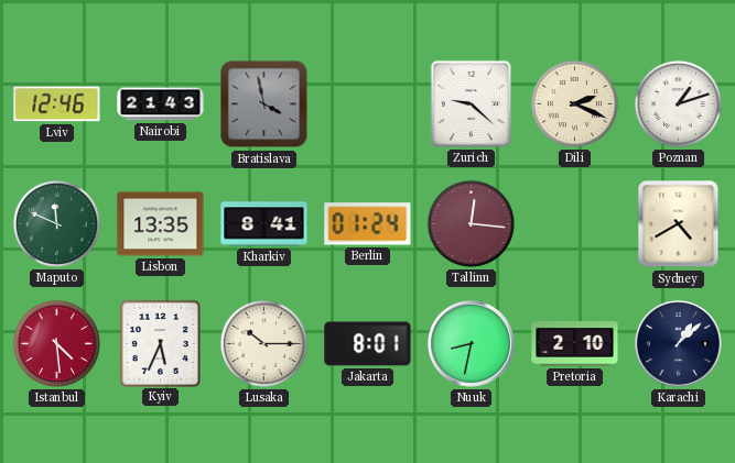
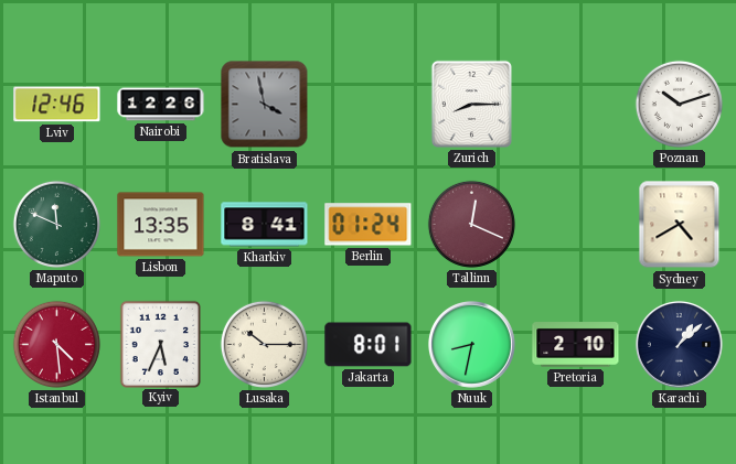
Nairobi: 21:43 -> 12:26
Zurich: 9:22 -> 8:15
Dili: 2:19 -> none
Poznan: 1:12 -> 10:12
Tallinn: 12:16 -> 12:19
